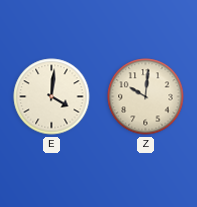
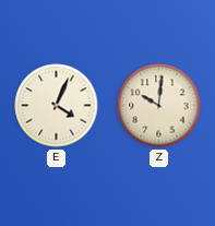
E: 4:01 -> 4:04
